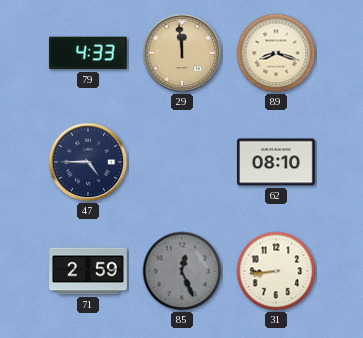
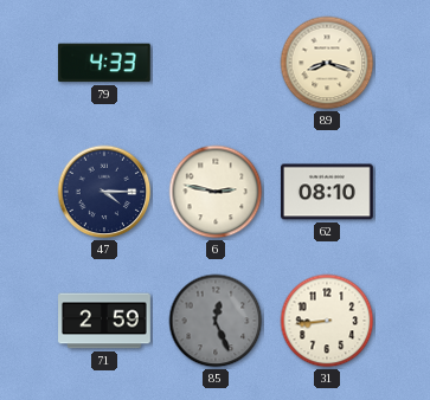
29: 11:59 -> none
47: 4:45 -> 4:15
6: none -> 2:47
